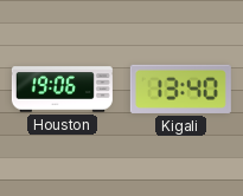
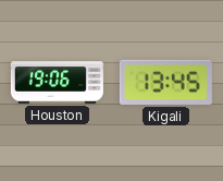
Kigali: 13:40 -> 13:45
